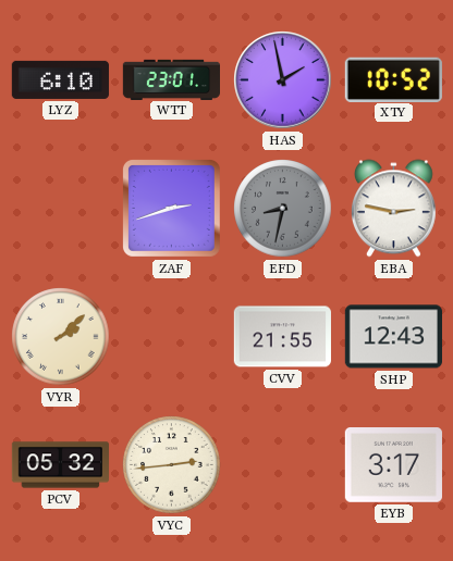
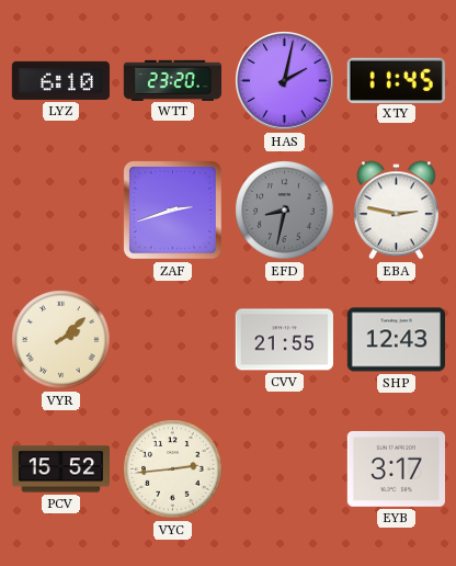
WTT: 23:01 -> 23:20
HAS: 1:58 -> 2:02
XTY: 10:52 -> 11:45
PCV: 05:32 -> 15:52
